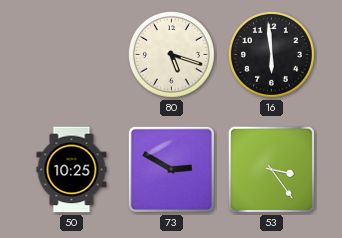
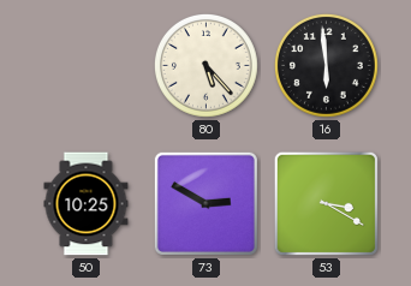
80: 5:18 -> 5:23
53: 3:24 -> 3:20
